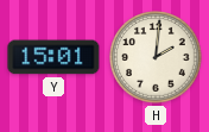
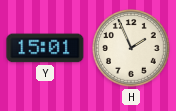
H: 2:01 -> 1:56
